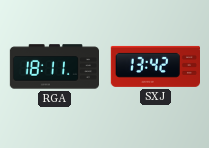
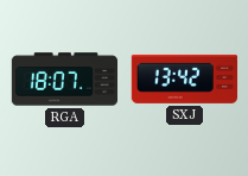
RGA: 18:11 -> 18:07
